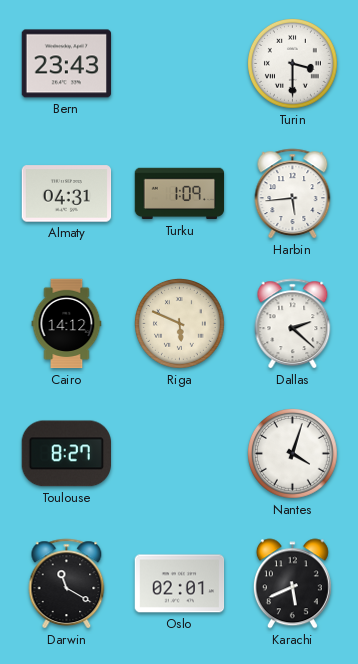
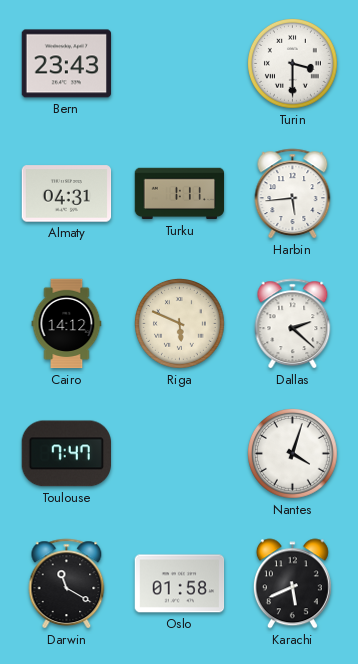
Turku: 1:09 -> 1:11
Toulouse: 8:27 -> 7:47
Oslo: 02:01 -> 01:58
